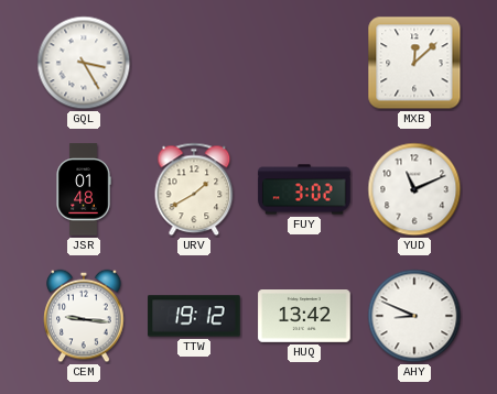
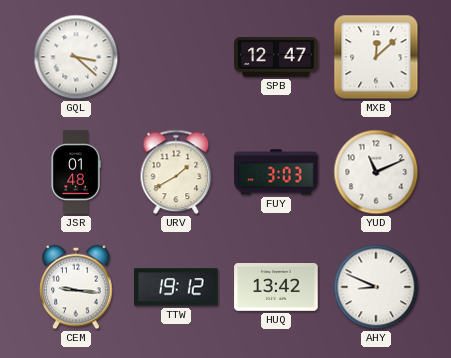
GQL: 3:25 -> 3:22
SPB: none -> 12:47
FUY: 3:02 -> 3:03
